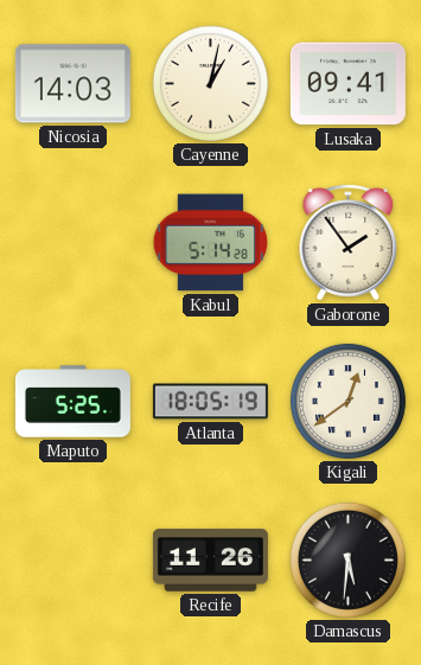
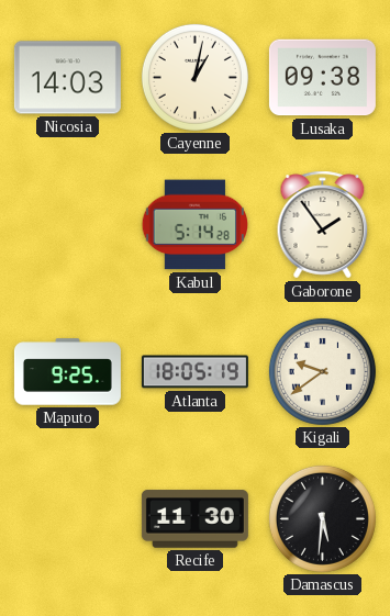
Lusaka: 09:41 -> 09:38
Maputo: 5:25 -> 9:25
Kigali: 12:39 -> 9:39
Recife: 11:26 -> 11:30
